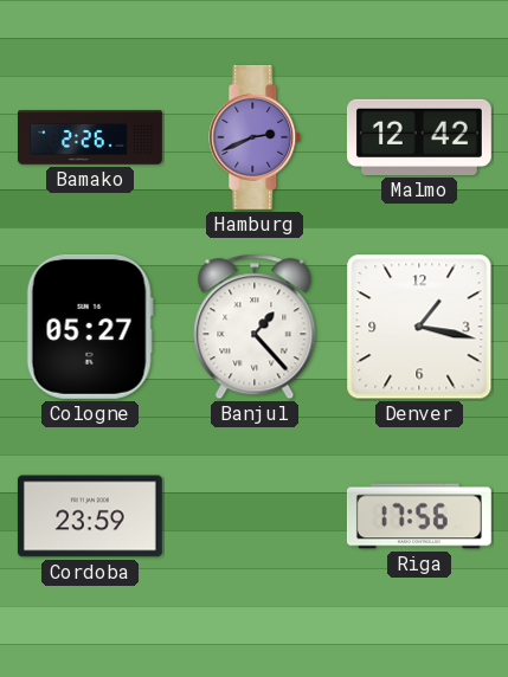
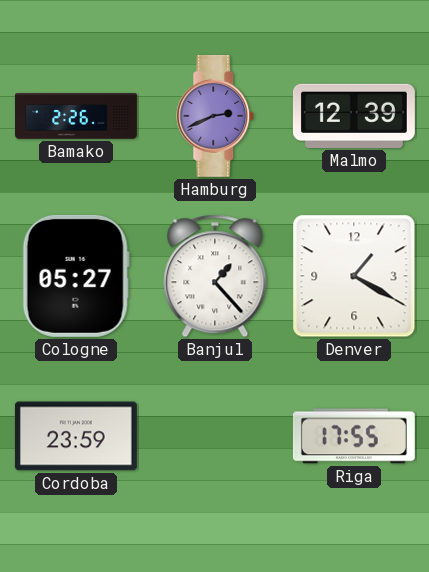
Malmo: 12:42 -> 12:39
Denver: 1:17 -> 1:20
Riga: 17:56 -> 17:55
